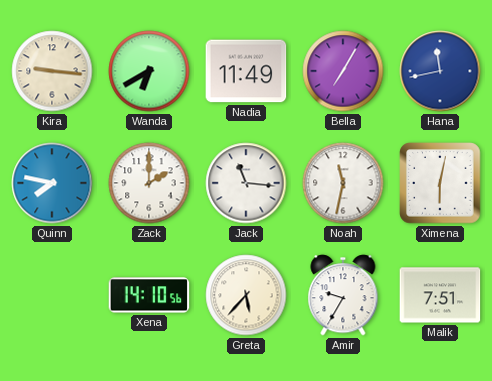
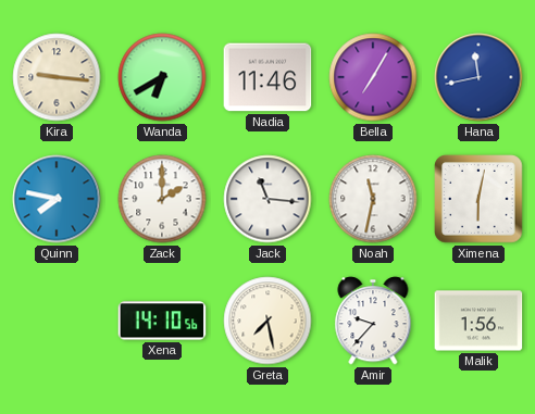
Nadia: 11:49 -> 11:46
Greta: 5:37 -> 7:28
Amir: 9:35 -> 9:37
Malik: 7:51 -> 1:56
